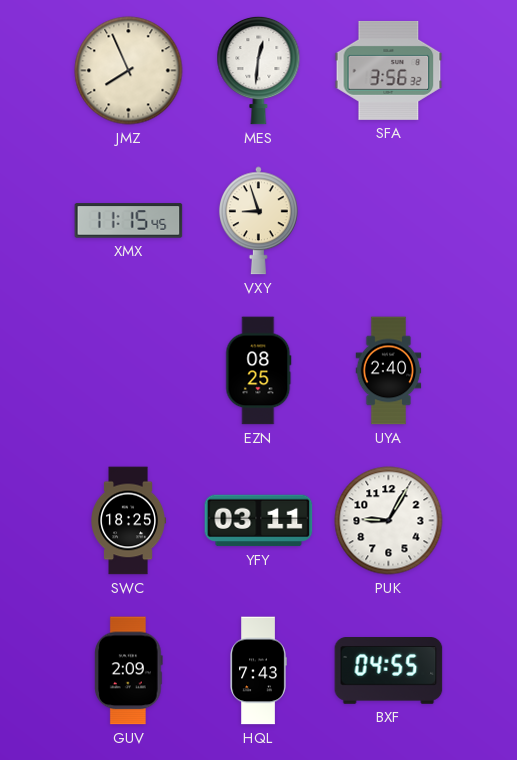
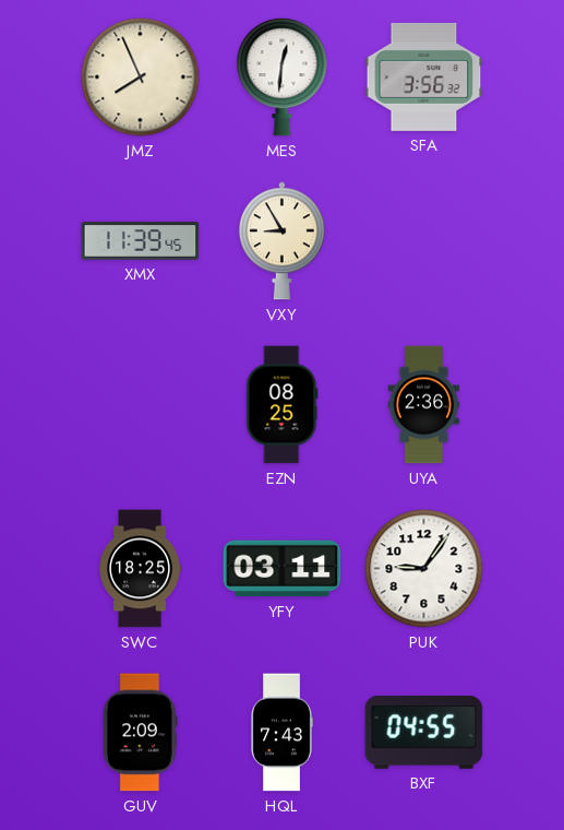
XMX: 11:15 -> 11:39
VXY: 8:57 -> 8:55
UYA: 2:40 -> 2:36
PUK: 9:05 -> 9:06
